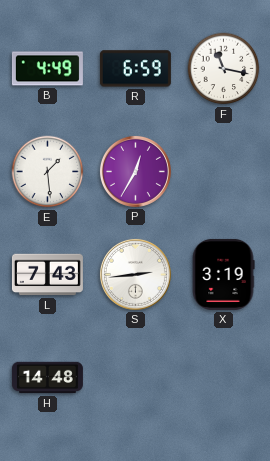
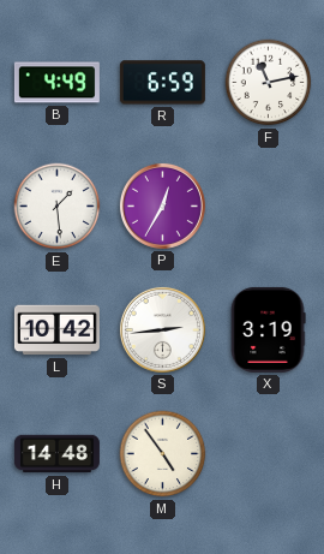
F: 11:17 -> 11:13
L: 7:43 -> 10:42
M: none -> 4:54
